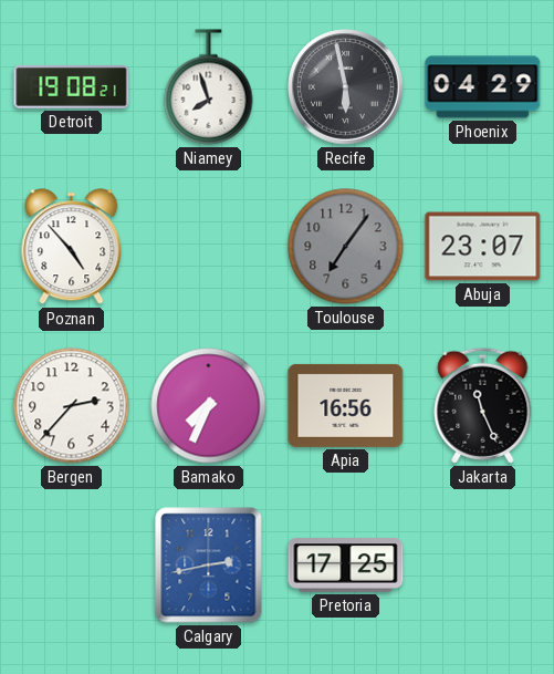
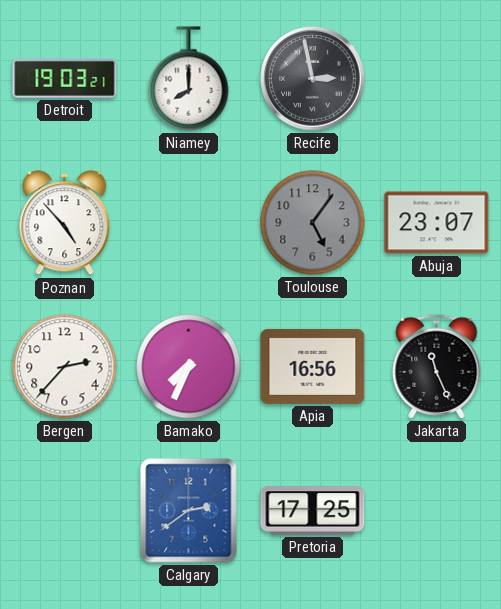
Detroit: 19:08 -> 19:03
Niamey: 7:57 -> 8:00
Recife: 5:58 -> 2:58
Phoenix: 04:29 -> none
Toulouse: 7:06 -> 5:06
Calgary: 2:43 -> 2:39
